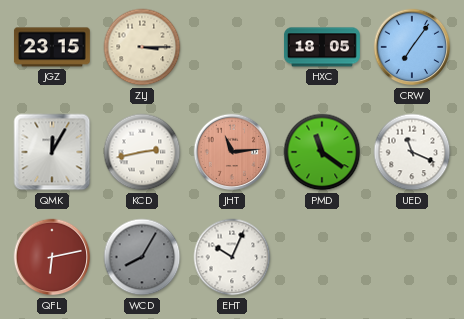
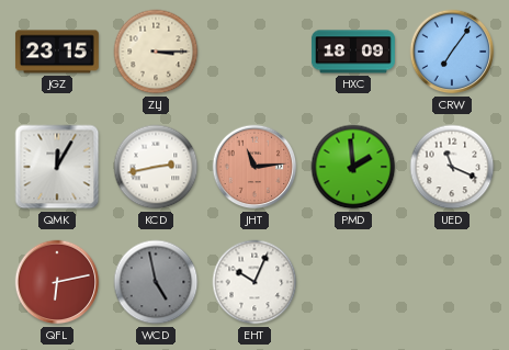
HXC: 18:05 -> 18:09
PMD: 11:21 -> 1:59
WCD: 8:05 -> 4:58
